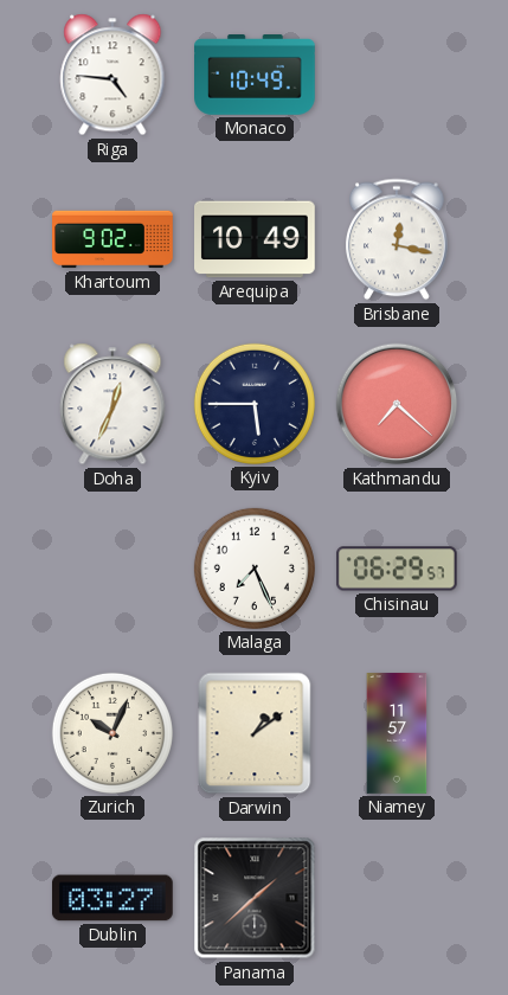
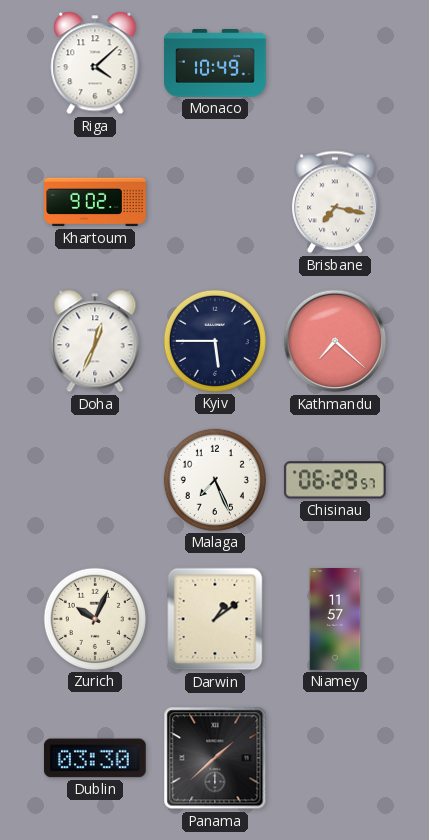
Riga: 4:46 -> 4:08
Arequipa: 10:49 -> none
Brisbane: 12:17 -> 7:17
Dublin: 03:27 -> 03:30
